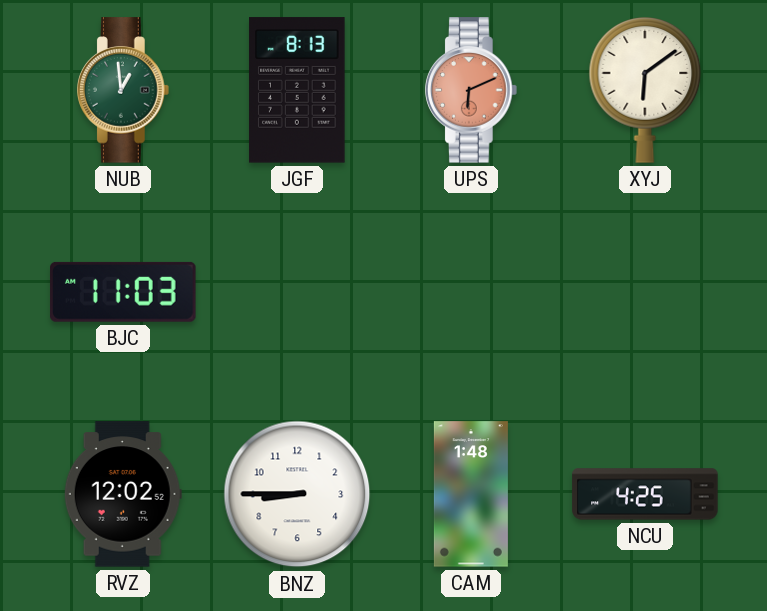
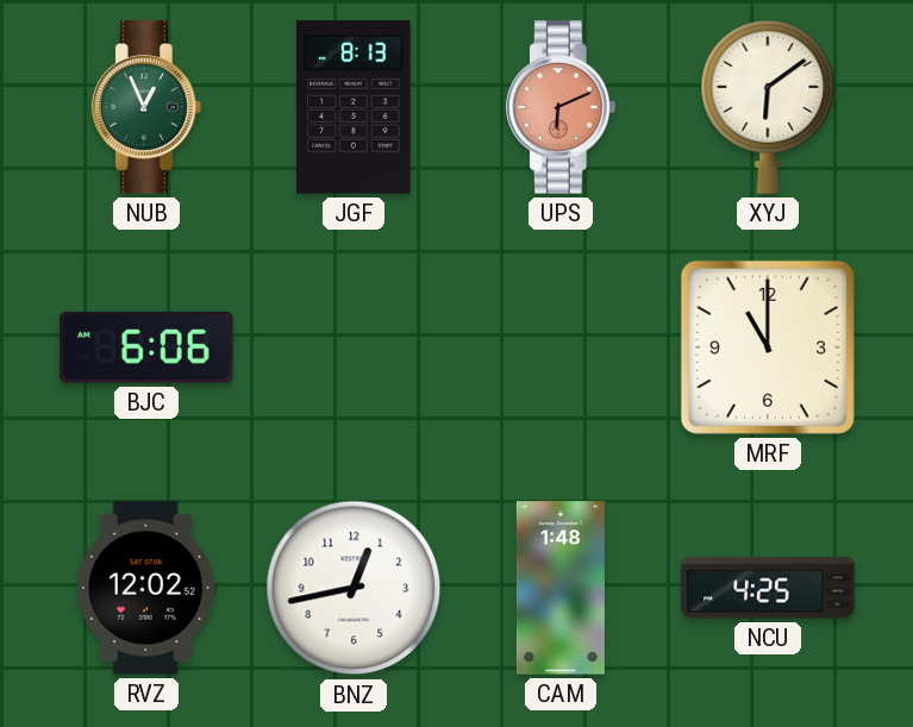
NUB: 12:59 -> 12:56
BJC: 11:03 -> 6:06
MRF: none -> 11:00
BNZ: 8:45 -> 12:43
